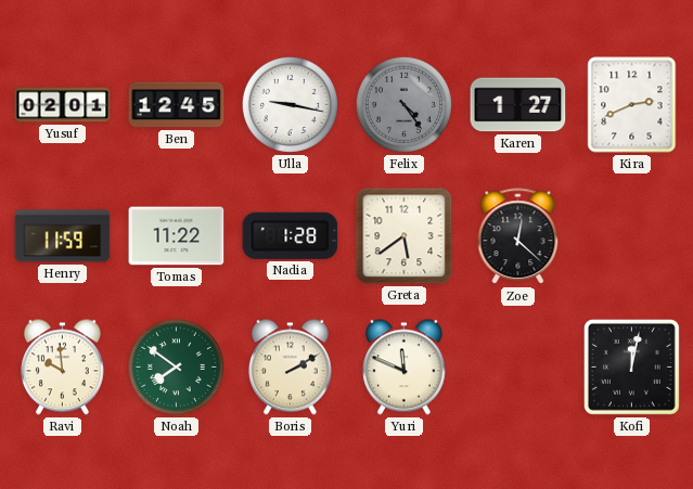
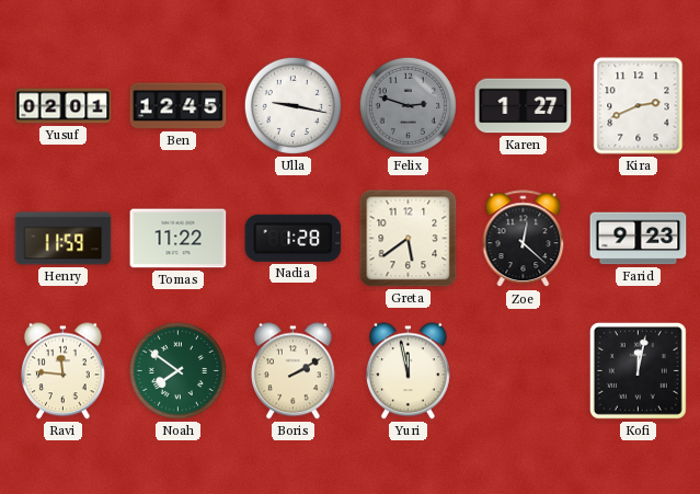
Felix: 4:24 -> 2:48
Farid: none -> 9:23
Ravi: 9:59 -> 11:46
Yuri: 11:49 -> 11:58
